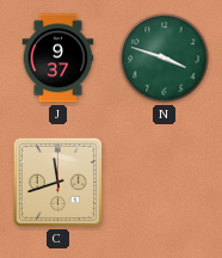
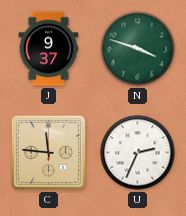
C: 11:42 -> 11:46
U: none -> 2:34
